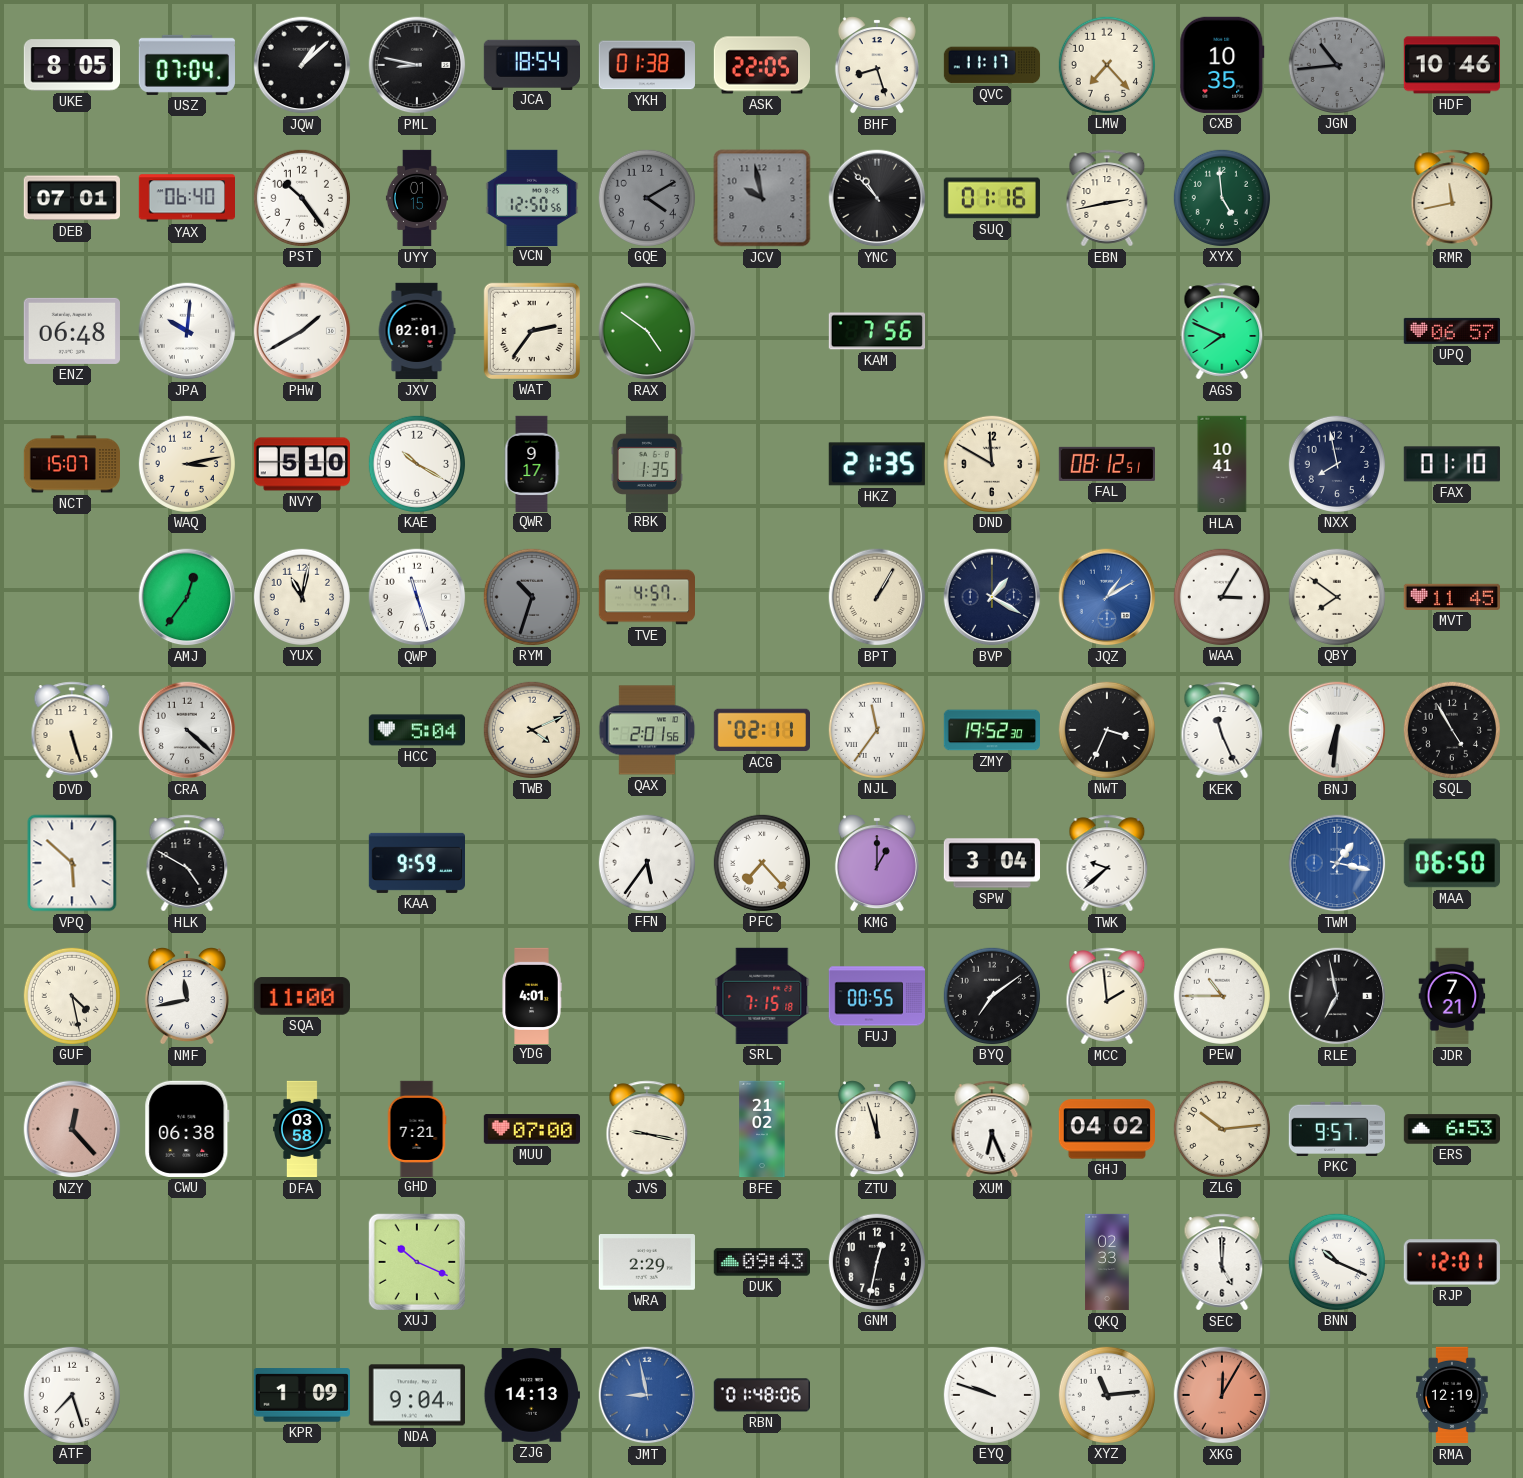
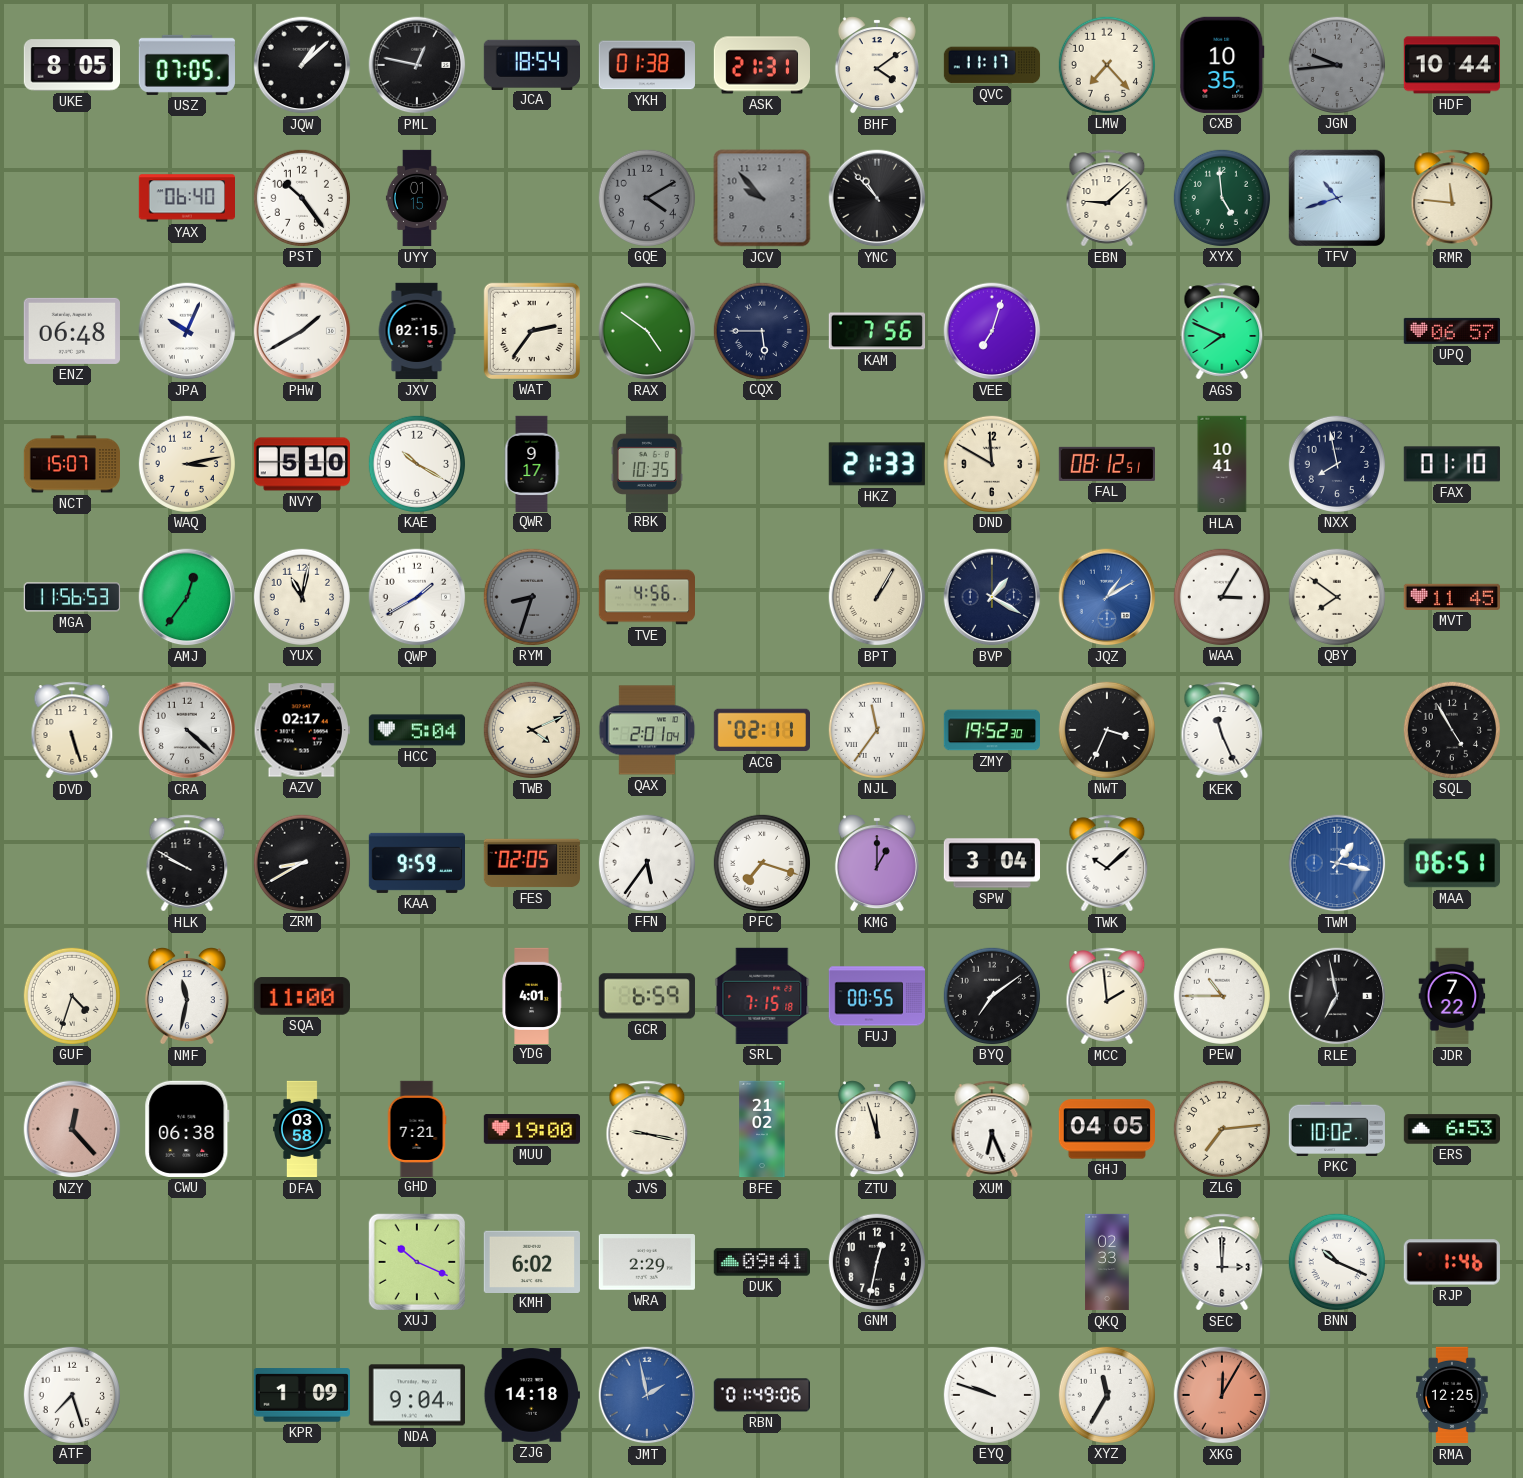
USZ: 07:04 -> 07:05
PML: 8:47 -> 12:47
ASK: 22:05 -> 21:31
BHF: 8:27 -> 4:09
JGN: 10:44 -> 9:44
HDF: 10:46 -> 10:44
DEB: 07:01 -> none
VCN: 12:50 -> none
JCV: 9:58 -> 9:53
SUQ: 01:16 -> none
EBN: 2:43 -> 9:08
TFV: none -> 10:42
RMR: 11:43 -> 11:46
JPA: 10:01 -> 10:04
JXV: 02:01 -> 02:15
CQX: none -> 5:45
VEE: none -> 7:03
RBK: 1:35 -> 10:35
HKZ: 21:35 -> 21:33
MGA: none -> 11:56
QWP: 11:27 -> 1:40
RYM: 10:33 -> 8:33
TVE: 4:57 -> 4:56
AZV: none -> 02:17
QAX: 2:01:56 -> 2:01:04
BNJ: 6:31 -> none
VPQ: 5:52 -> none
HLK: 4:50 -> 9:50
ZRM: none -> 8:40
FES: none -> 02:05
PFC: 7:23 -> 7:18
TWK: 9:38 -> 10:08
MAA: 06:50 -> 06:51
GUF: 4:28 -> 4:33
NMF: 11:43 -> 11:32
GCR: none -> 6:59
JDR: 7:21 -> 7:22
MUU: 07:00 -> 19:00
GHJ: 04:02 -> 04:05
ZLG: 10:14 -> 7:14
PKC: 9:57 -> 10:02
KMH: none -> 6:02
DUK: 09:43 -> 09:41
SEC: 5:00 -> 3:00
RJP: 12:01 -> 1:46
ZJG: 14:13 -> 14:18
JMT: 8:58 -> 1:58
RBN: 01:48 -> 01:49
XYZ: 11:14 -> 11:35
RMA: 12:19 -> 12:25
